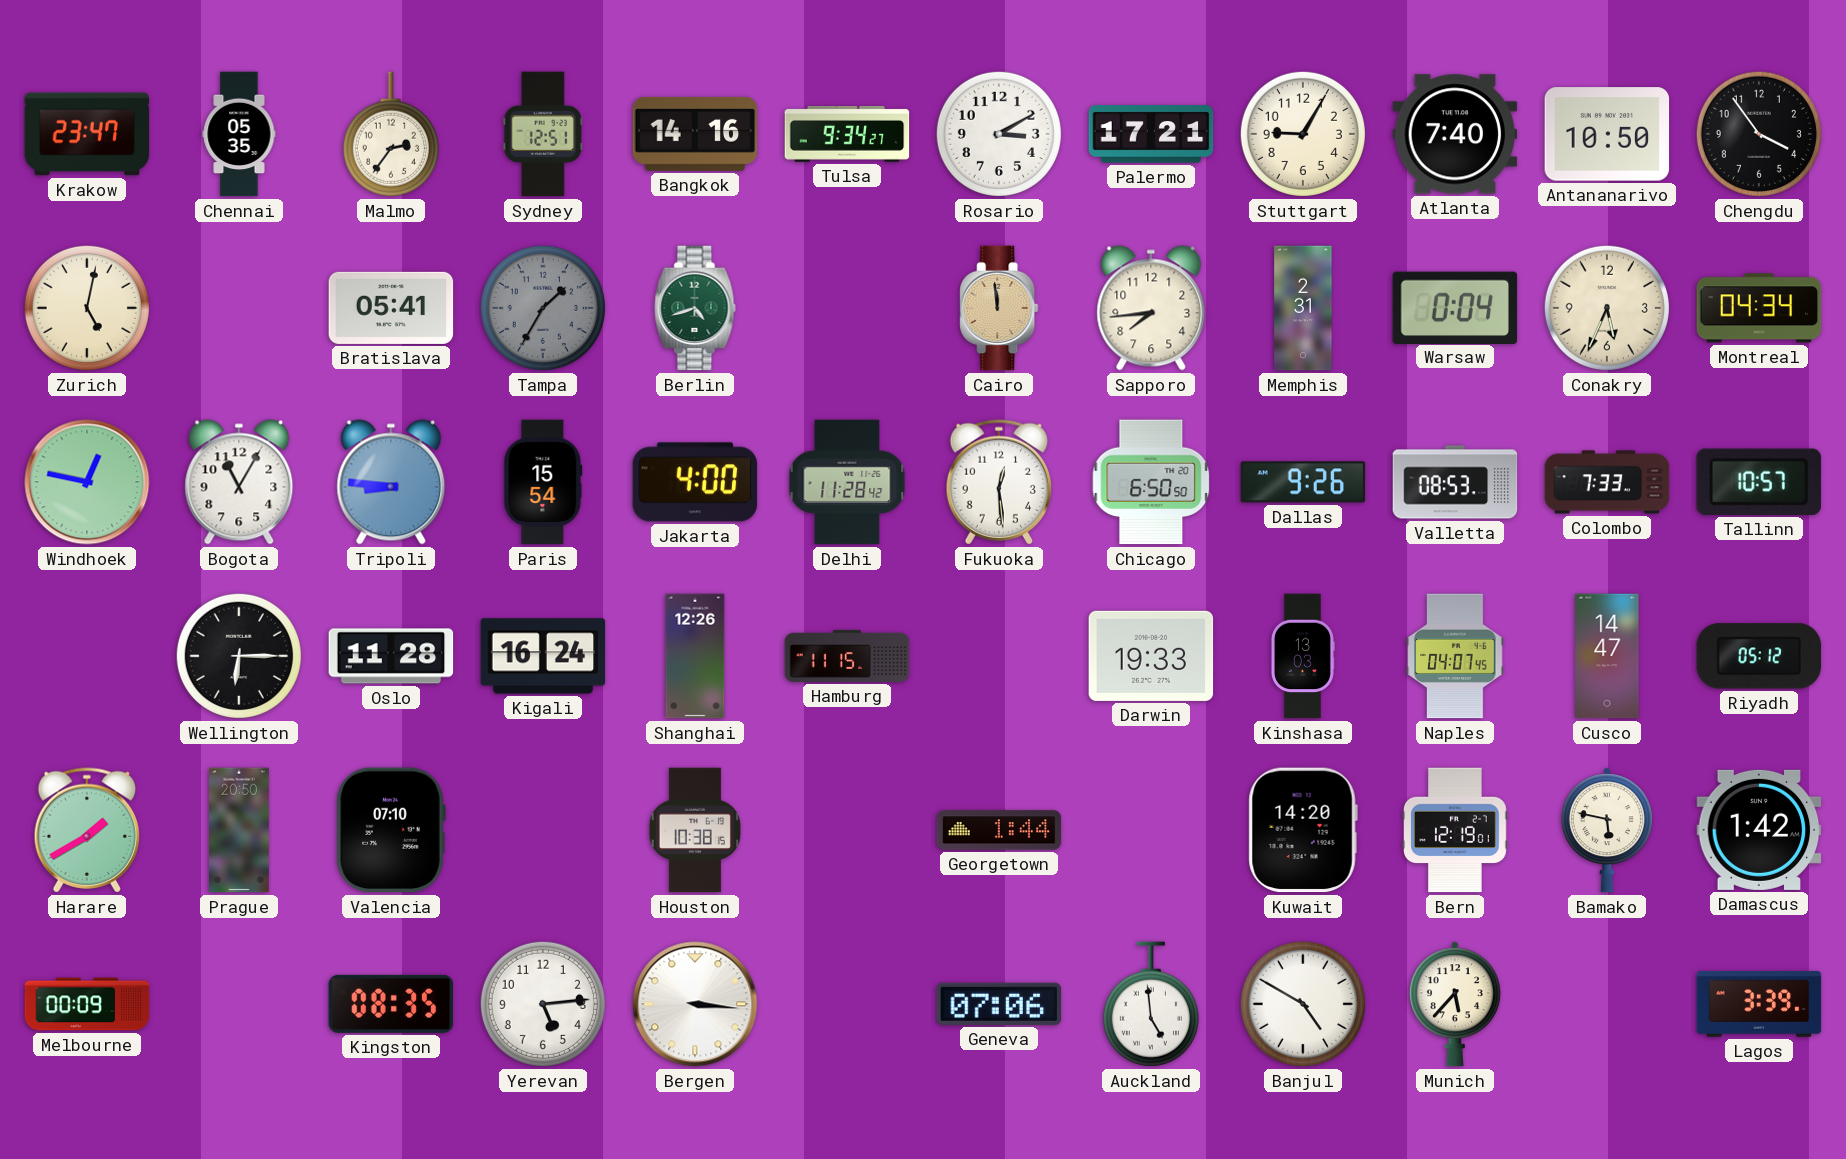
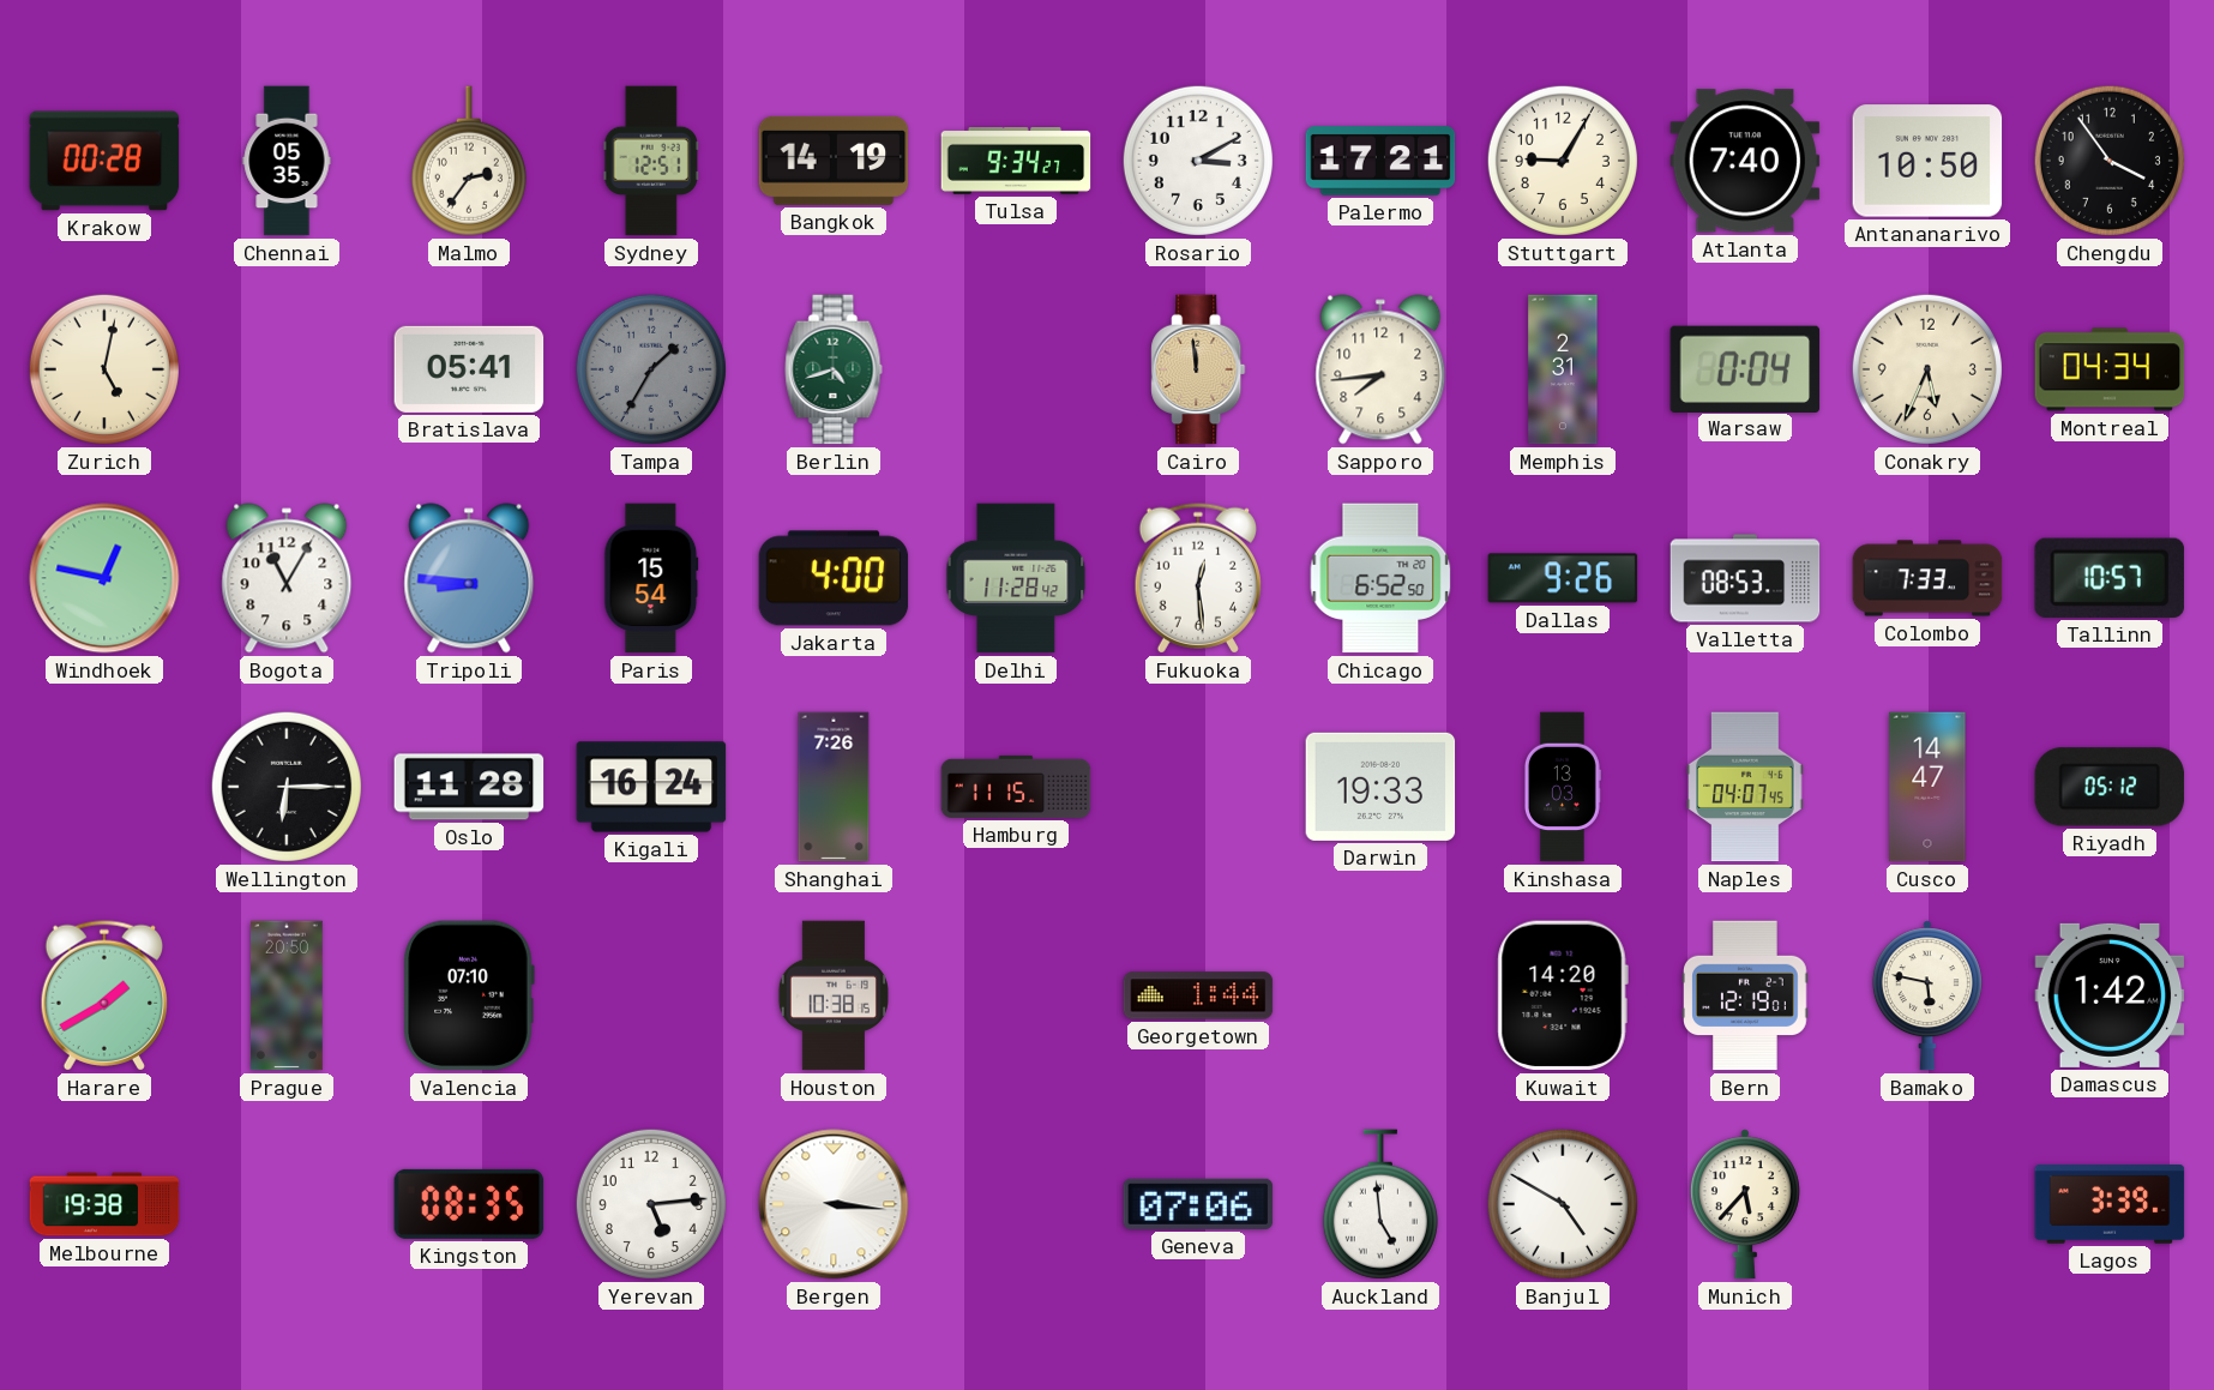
Krakow: 23:47 -> 00:28
Bangkok: 14:16 -> 14:19
Chicago: 6:50 -> 6:52
Shanghai: 12:26 -> 7:26
Melbourne: 00:09 -> 19:38
